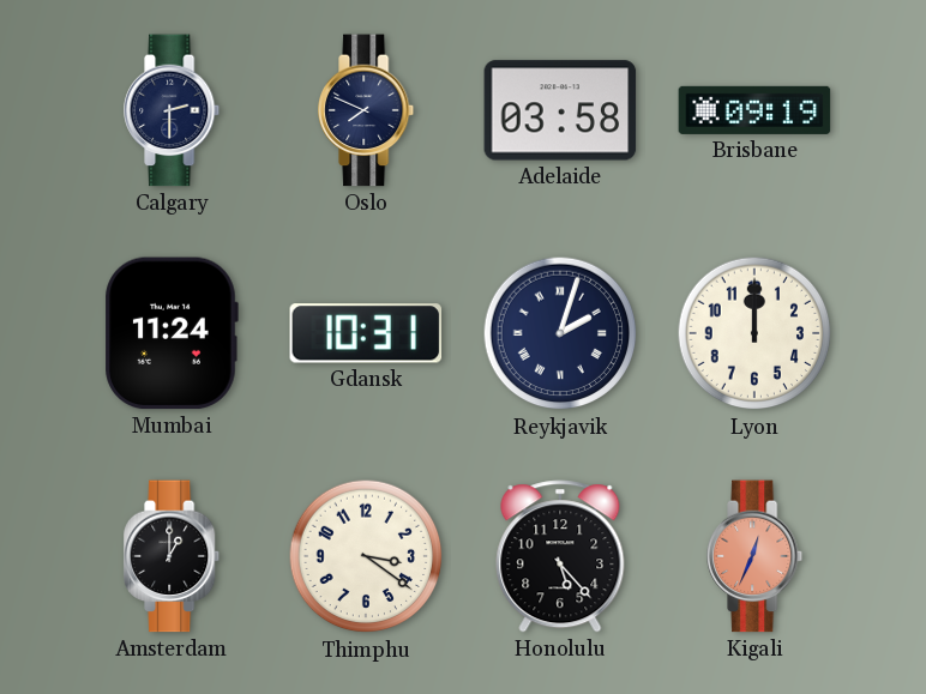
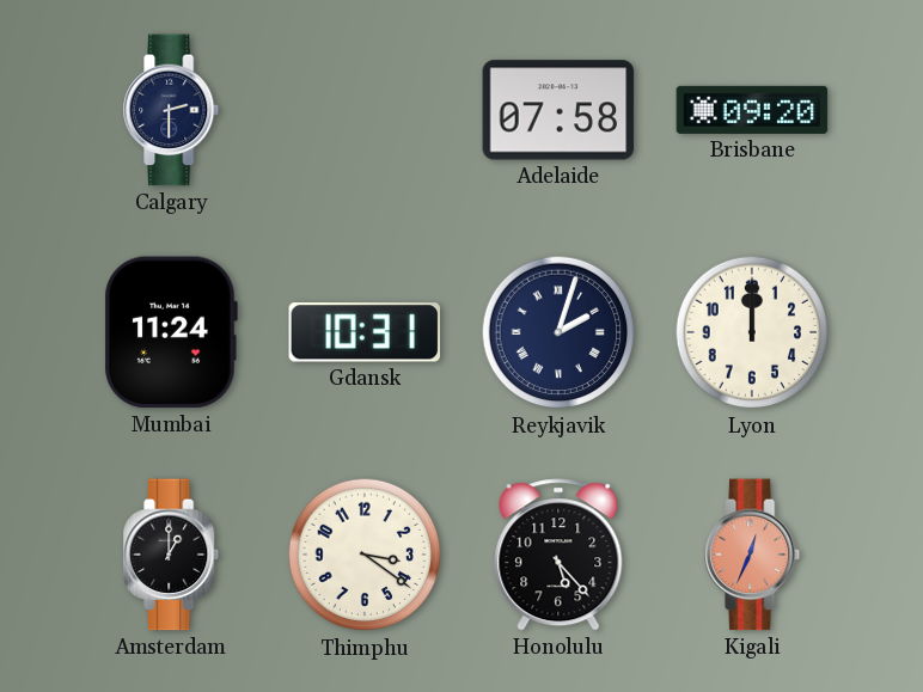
Oslo: 7:49 -> none
Adelaide: 03:58 -> 07:58
Brisbane: 09:19 -> 09:20
